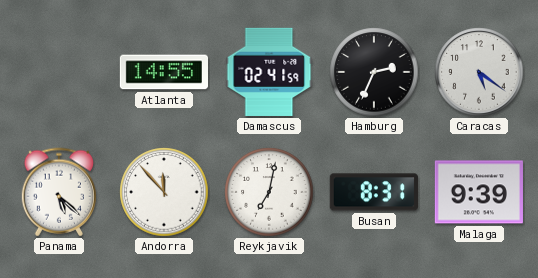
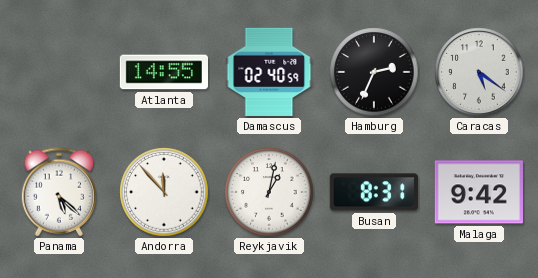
Damascus: 02:41 -> 02:40
Reykjavik: 7:02 -> 1:02
Malaga: 9:39 -> 9:42
